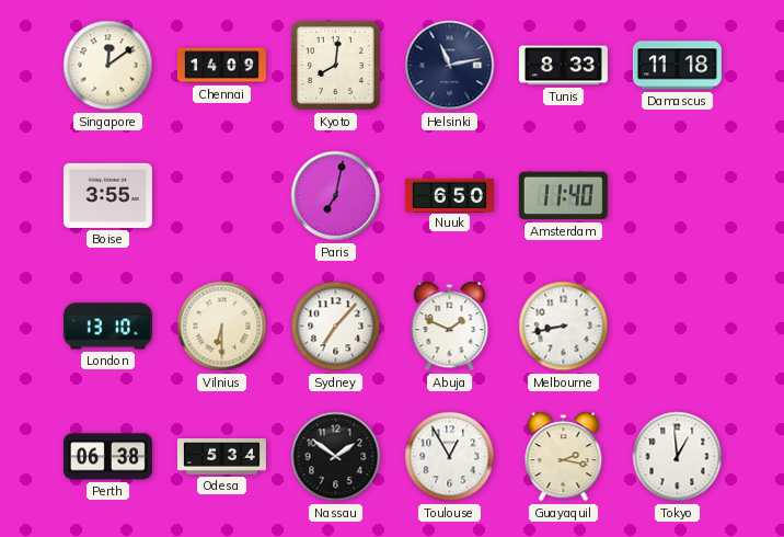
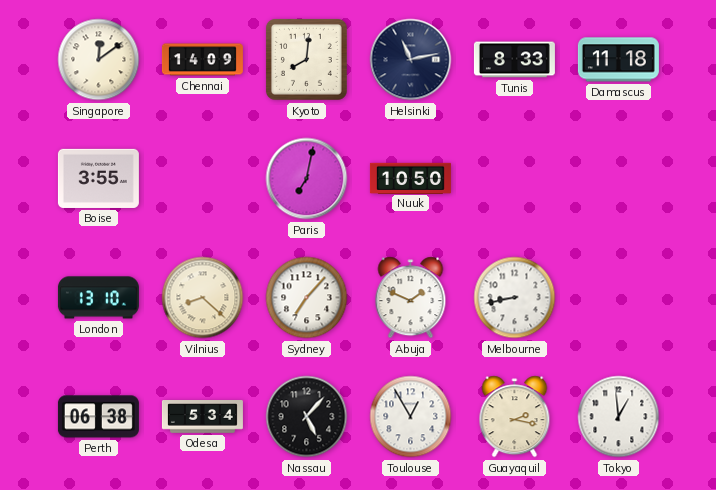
Nuuk: 6:50 -> 10:50
Amsterdam: 11:40 -> none
Vilnius: 6:30 -> 8:22
Nassau: 1:51 -> 5:07
